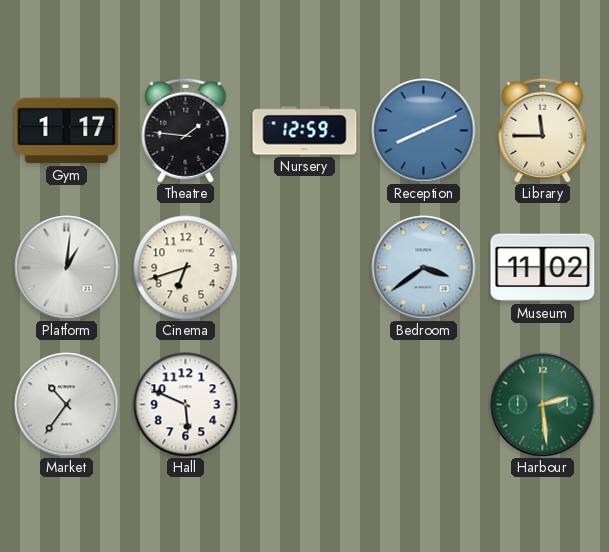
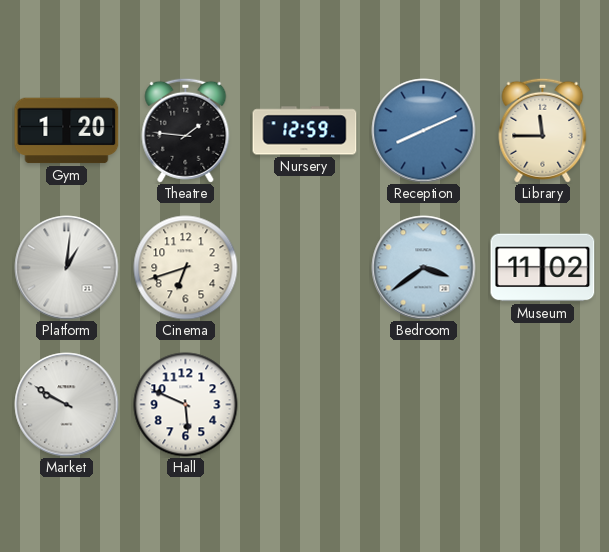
Gym: 1:17 -> 1:20
Market: 10:36 -> 9:50
Harbour: 2:29 -> none
